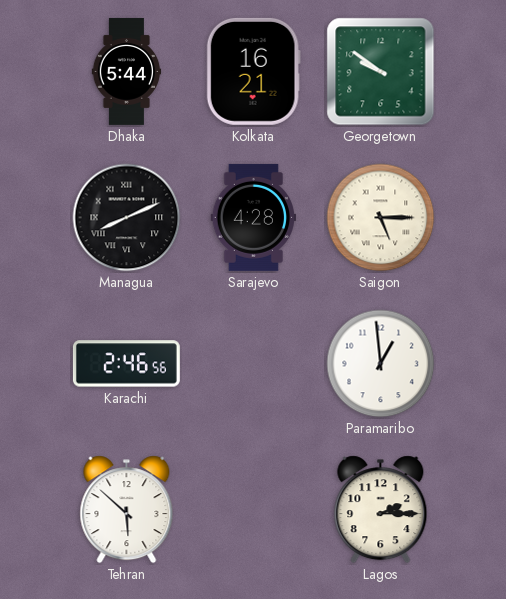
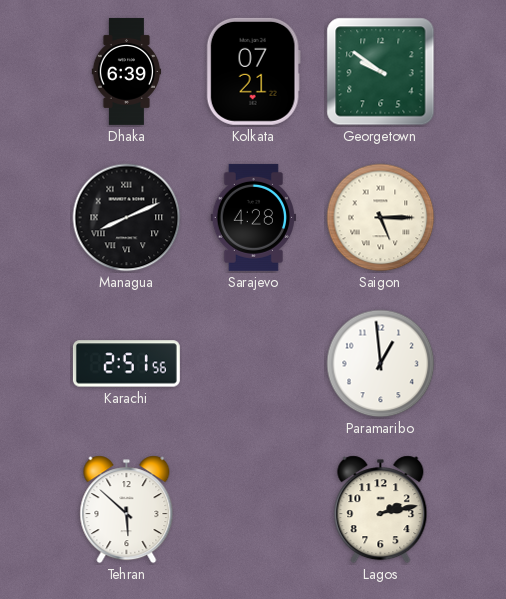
Dhaka: 5:44 -> 6:39
Kolkata: 16:21 -> 07:21
Karachi: 2:46 -> 2:51
Lagos: 2:15 -> 2:13
